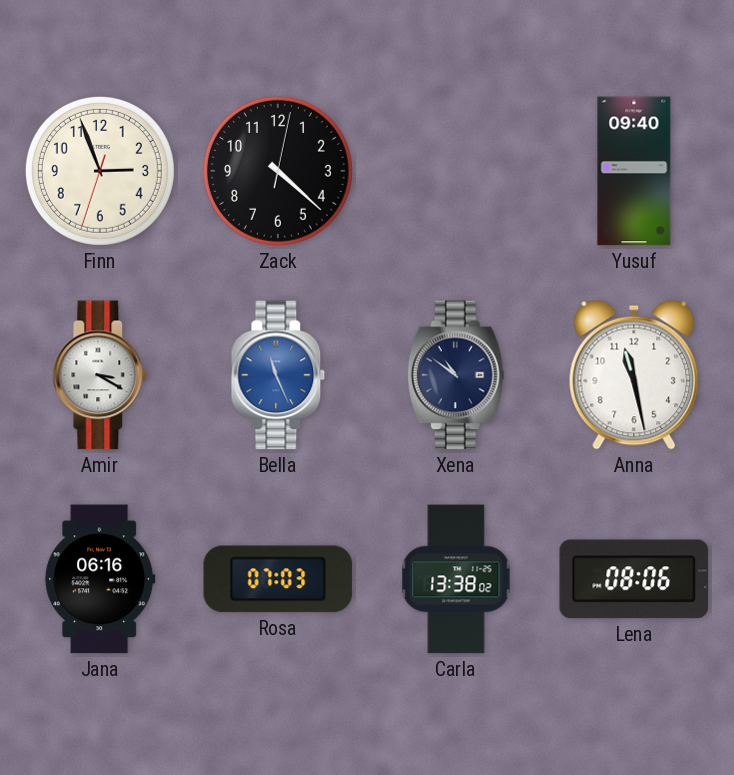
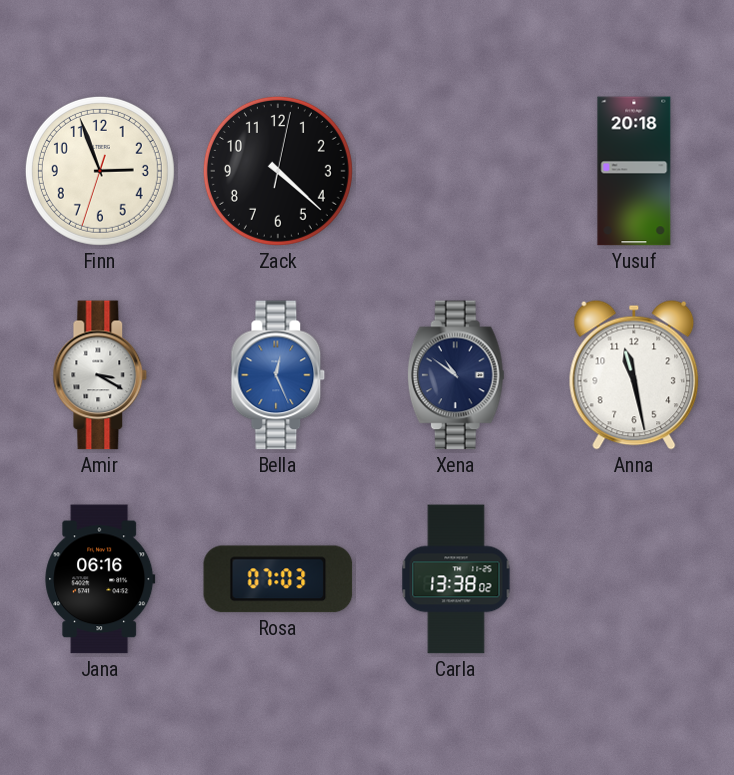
Yusuf: 09:40 -> 20:18
Bella: 11:26 -> 12:26
Lena: 08:06 -> none
